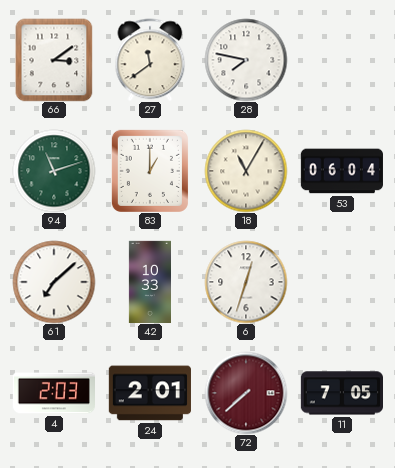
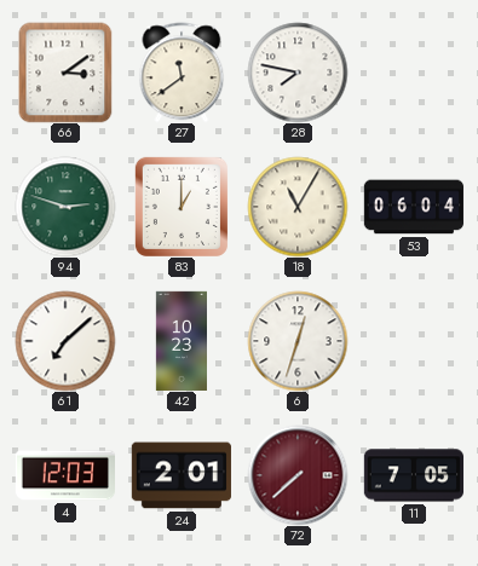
94: 11:12 -> 2:48
42: 10:33 -> 10:23
4: 2:03 -> 12:03
